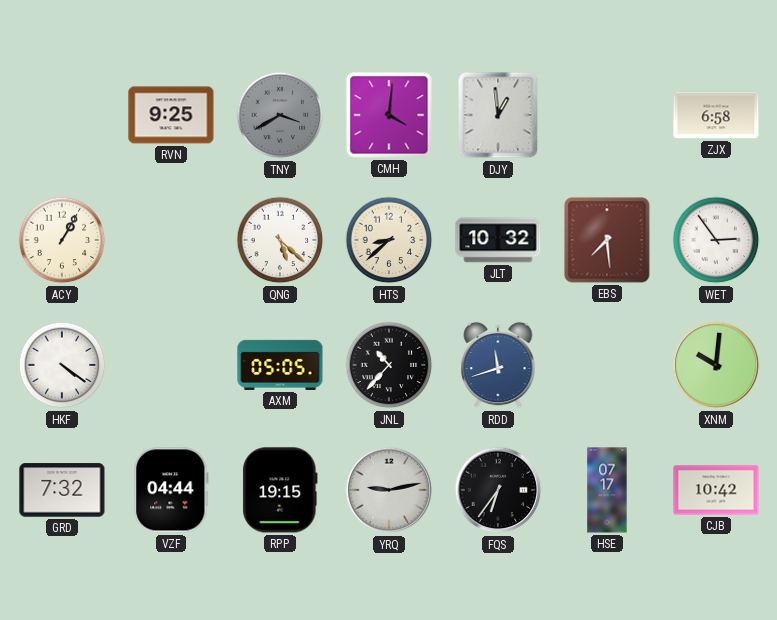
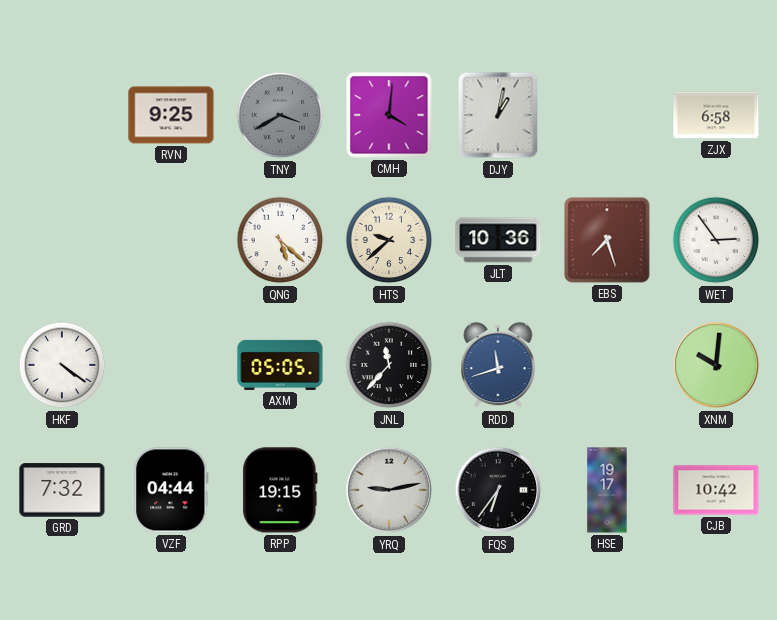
DJY: 12:59 -> 1:02
ACY: 1:05 -> none
HTS: 8:38 -> 9:38
JLT: 10:32 -> 10:36
EBS: 7:29 -> 7:27
JNL: 10:37 -> 11:37
HSE: 07:17 -> 19:17
